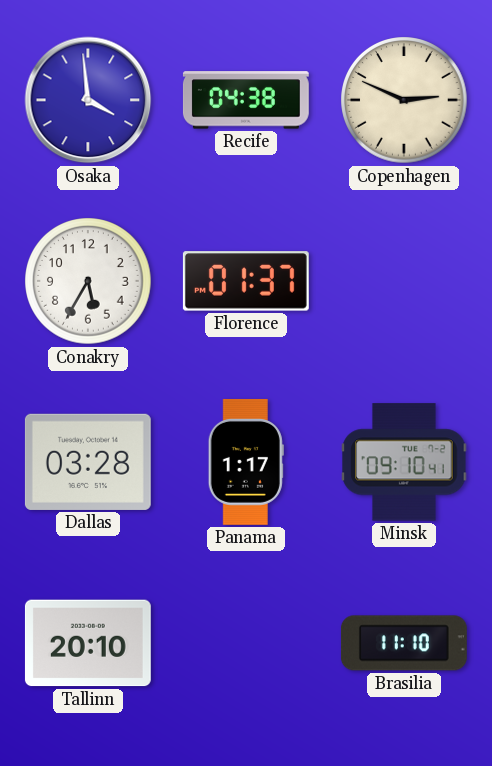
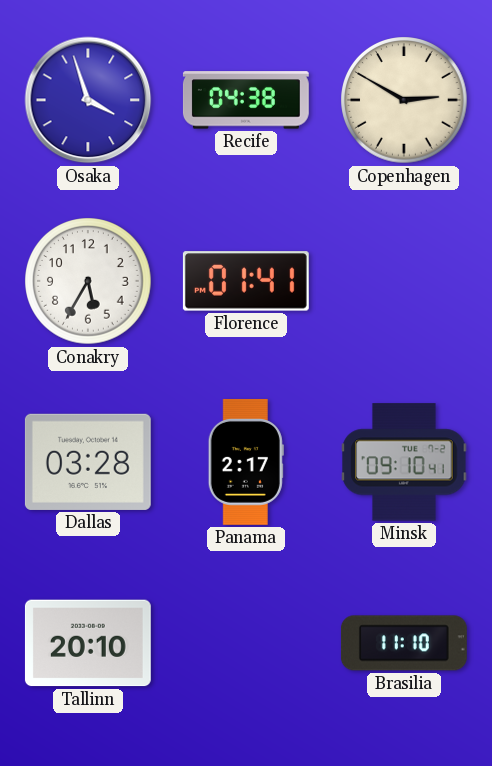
Osaka: 3:59 -> 3:57
Copenhagen: 2:49 -> 2:50
Florence: 01:37 -> 01:41
Panama: 1:17 -> 2:17
